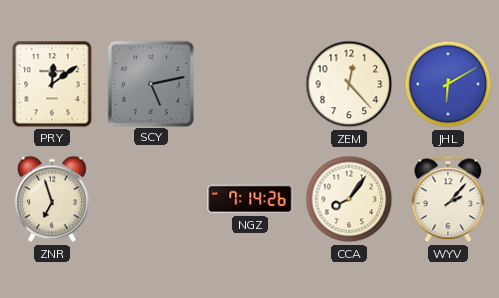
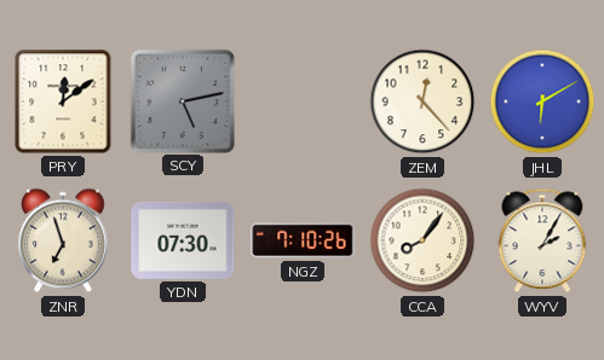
YDN: none -> 07:30
NGZ: 7:14 -> 7:10
WYV: 2:07 -> 2:05
